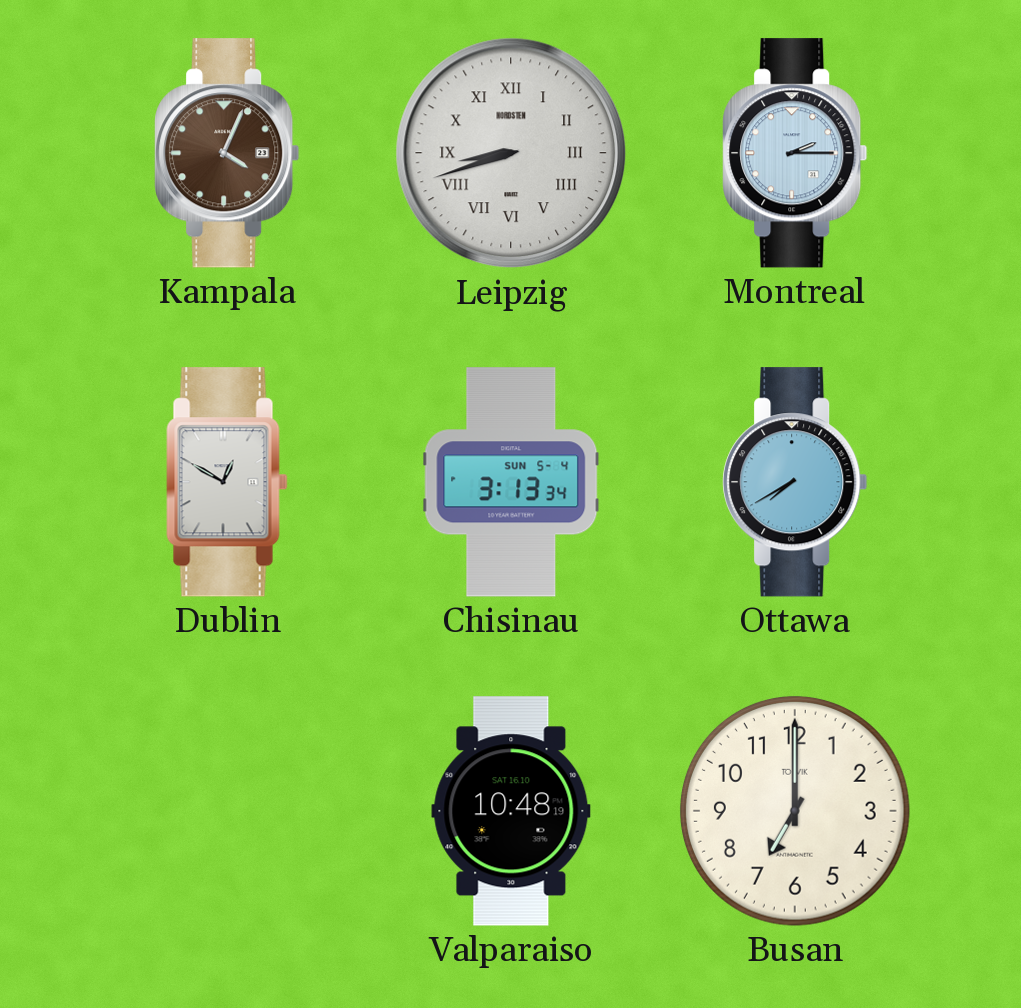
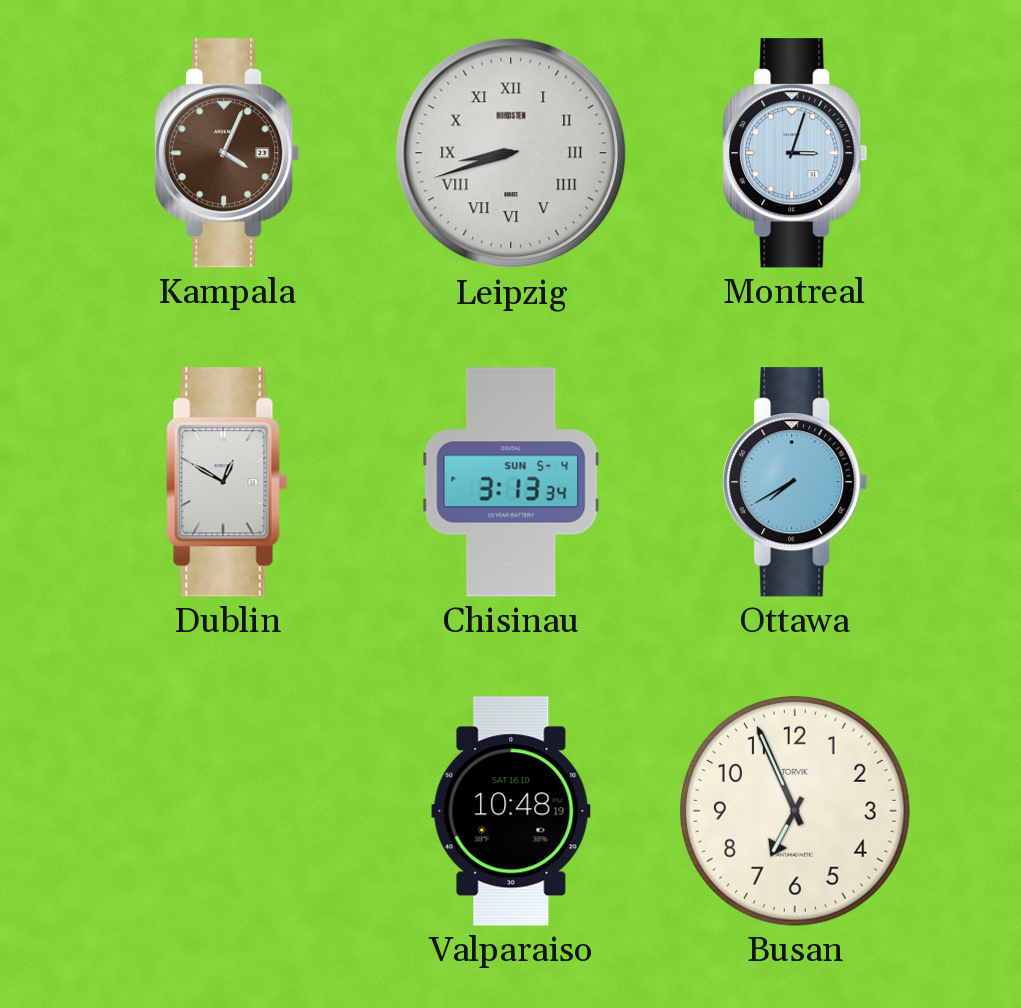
Montreal: 2:15 -> 3:03
Busan: 7:00 -> 6:56
